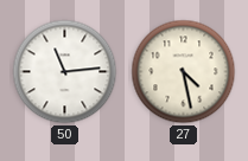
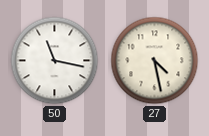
50: 11:14 -> 11:17
